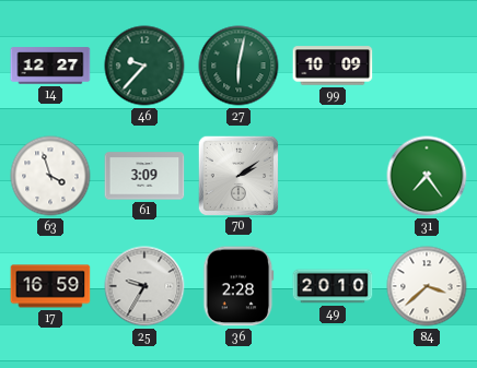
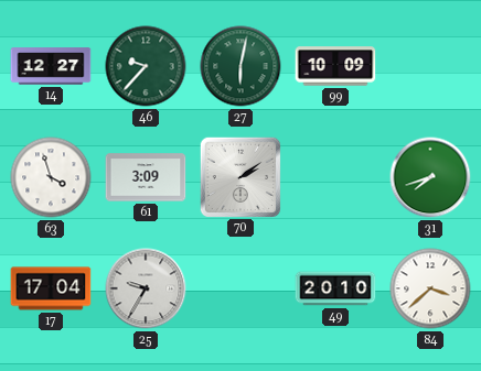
31: 7:24 -> 7:42
17: 16:59 -> 17:04
36: 2:28 -> none
